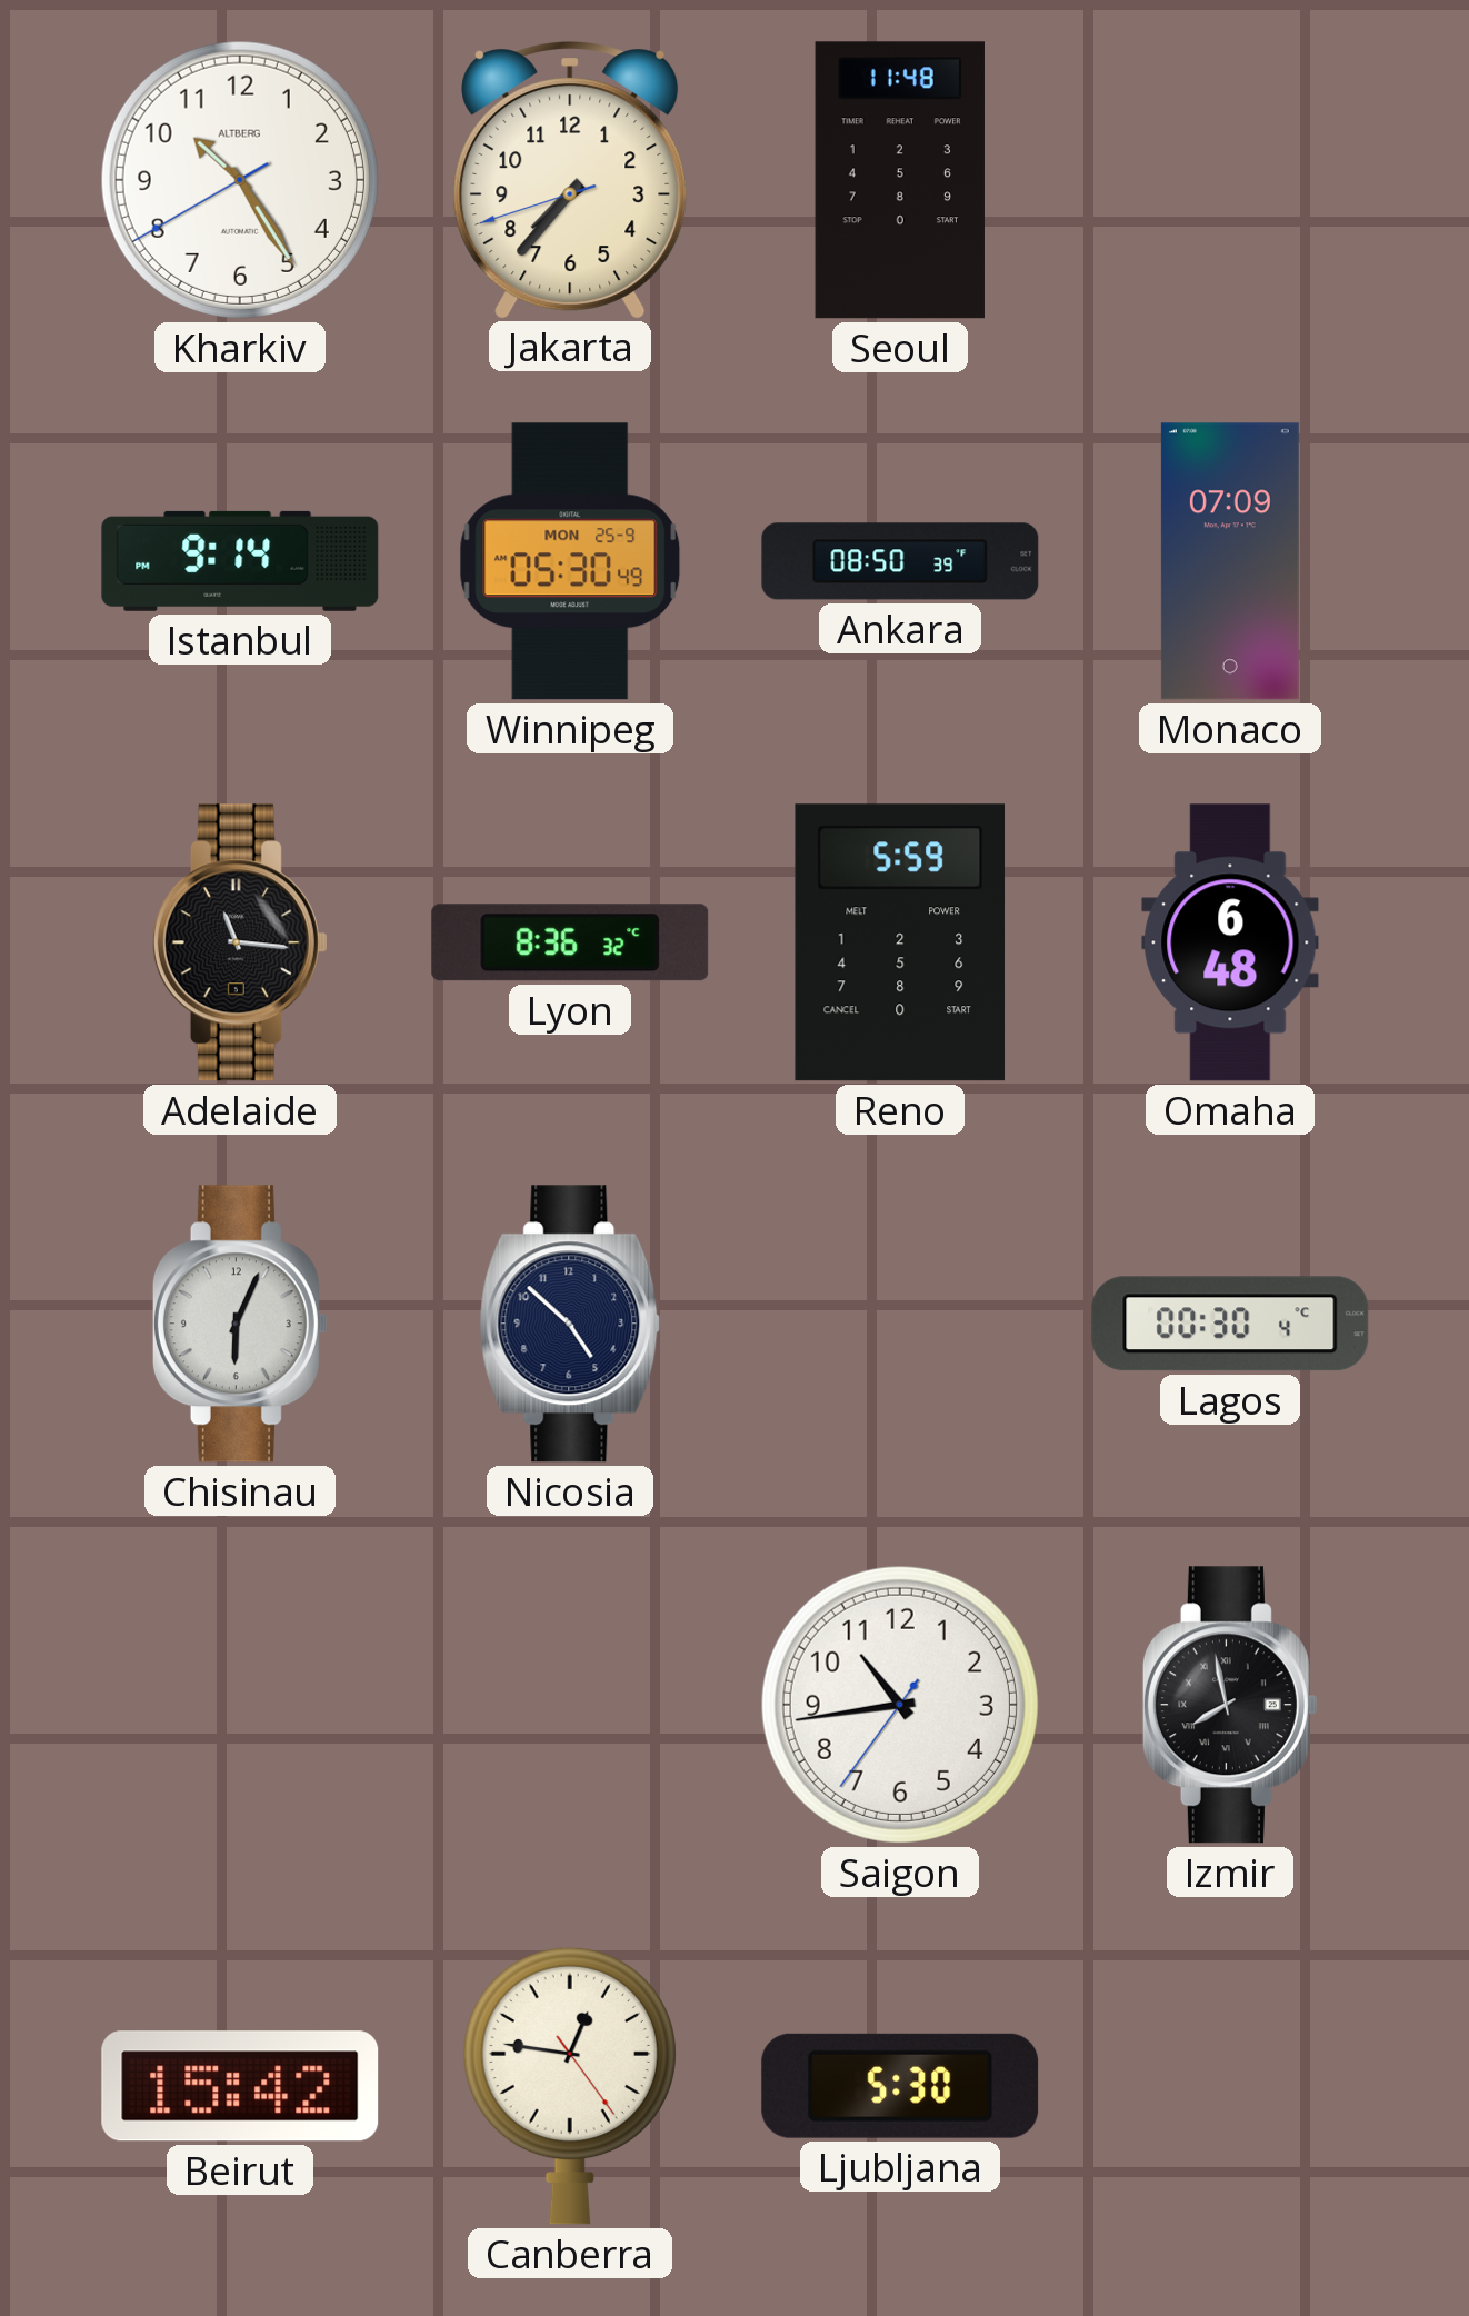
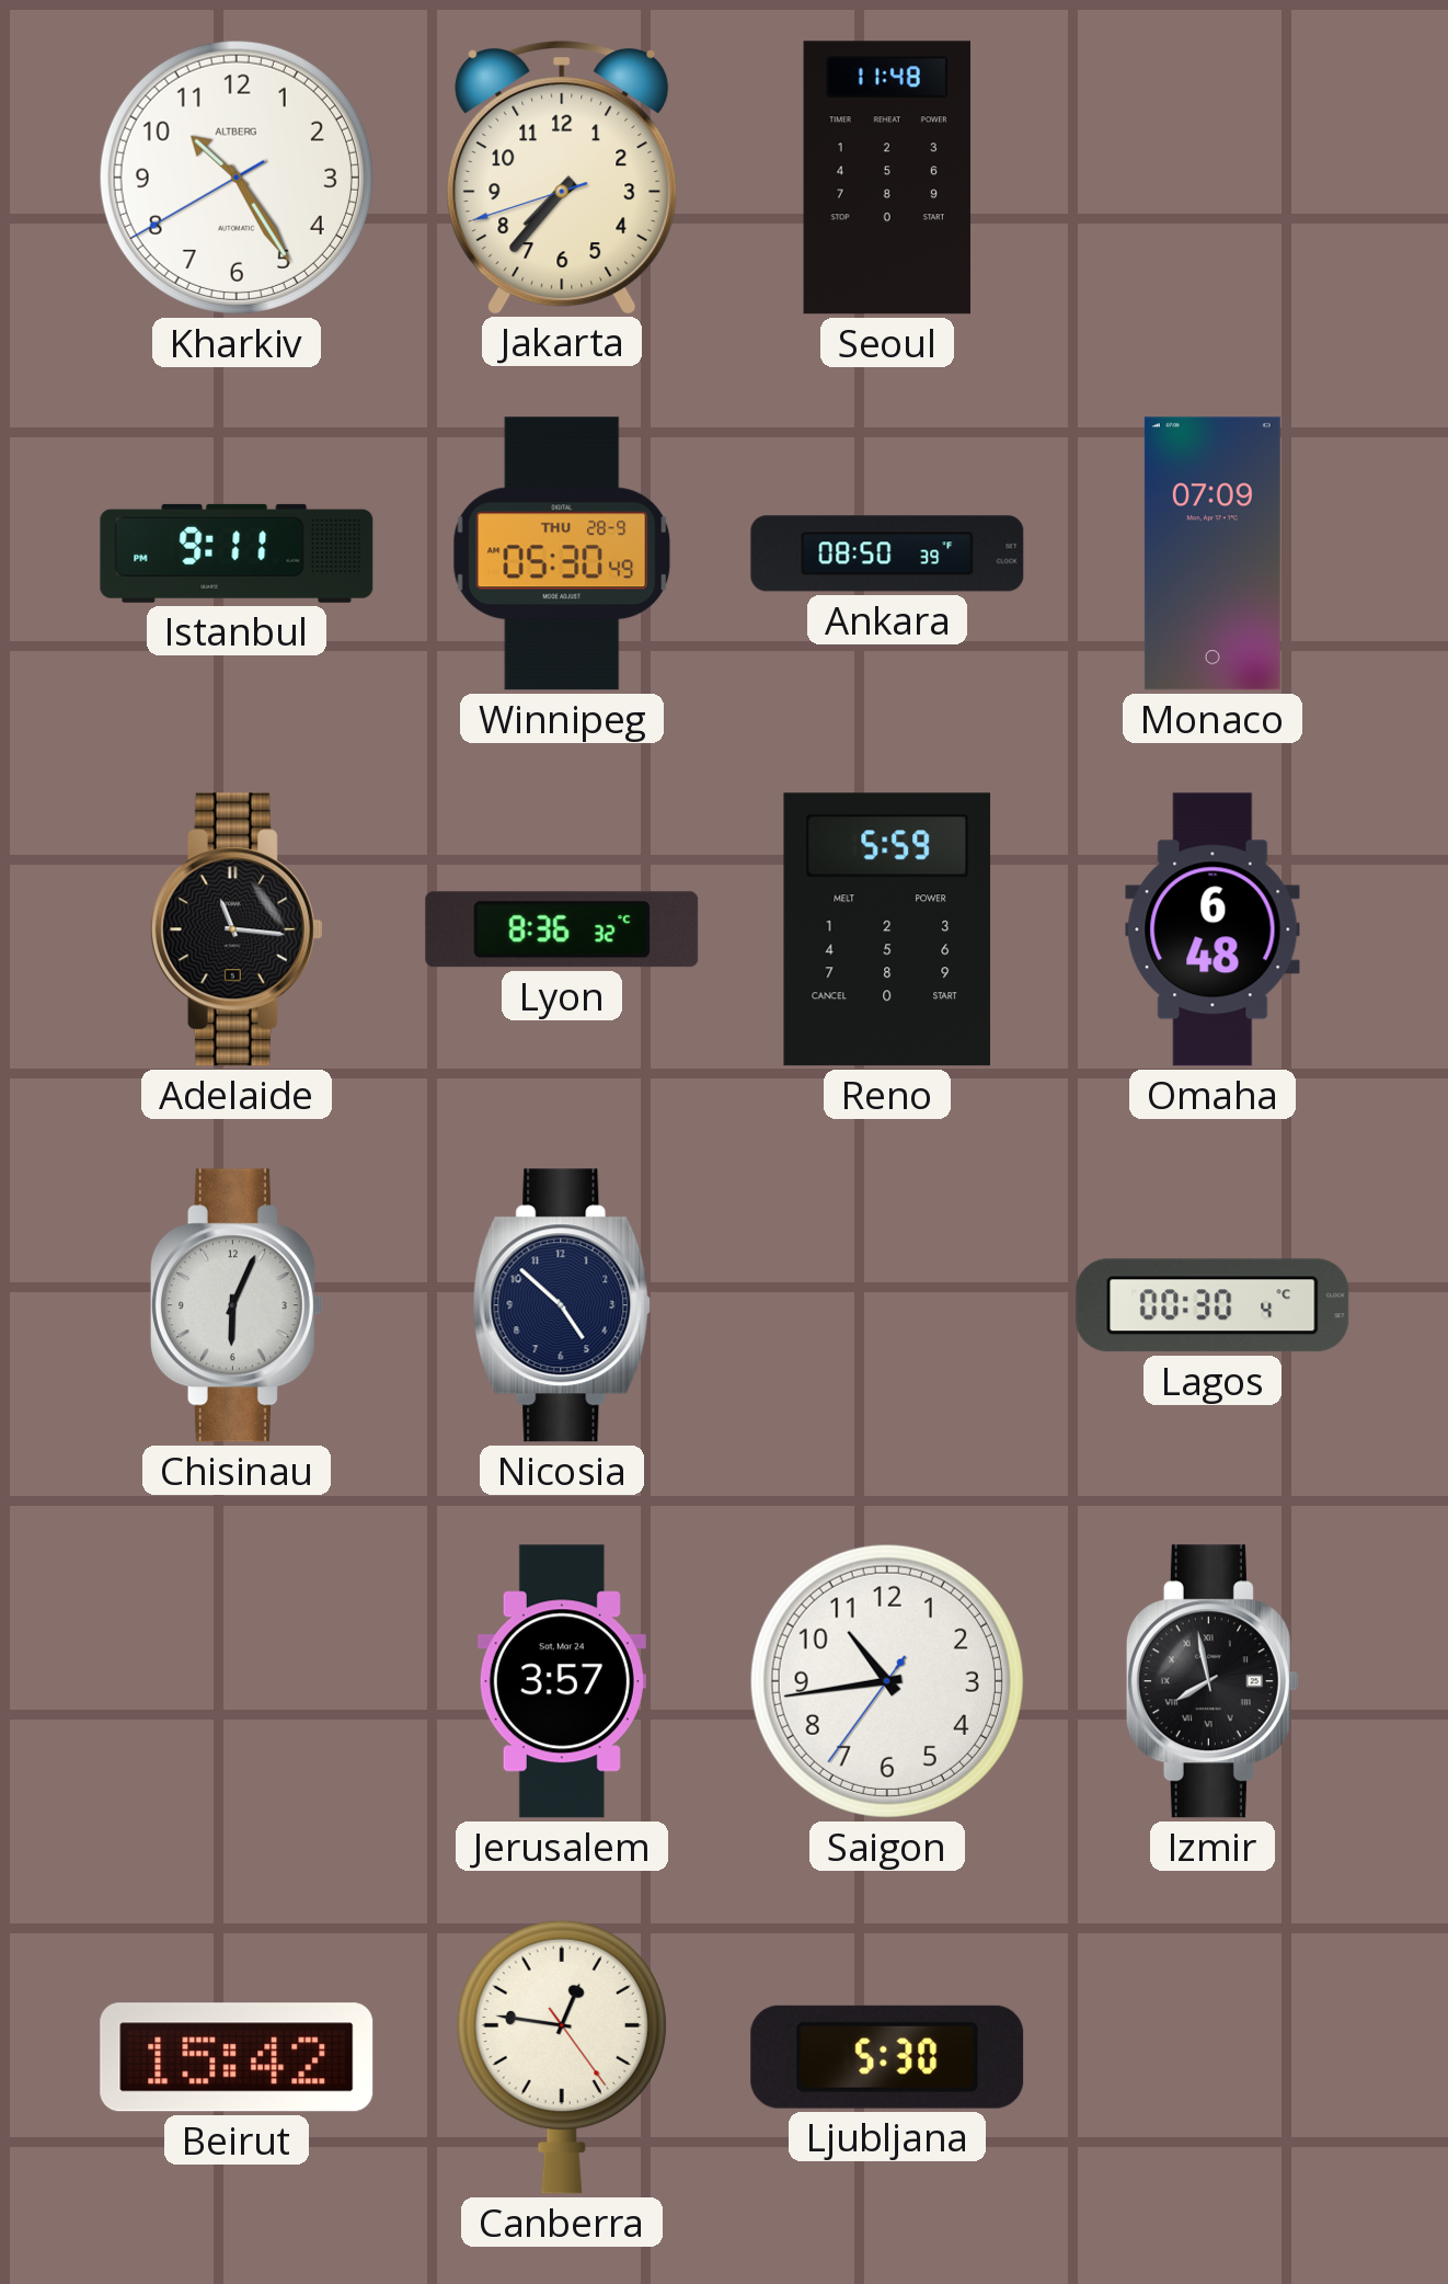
Istanbul: 9:14 -> 9:11
Winnipeg date: MON 25-9 -> THU 28-9
Jerusalem: none -> 3:57
